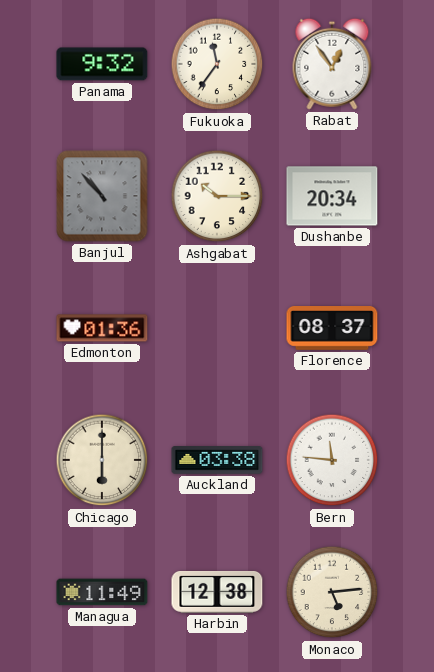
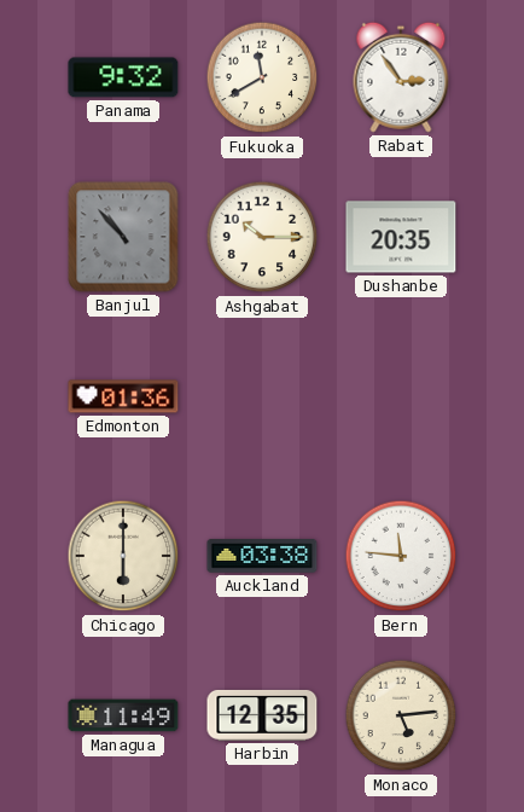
Fukuoka: 11:36 -> 11:40
Rabat: 12:54 -> 2:54
Dushanbe: 20:34 -> 20:35
Florence: 08:37 -> none
Harbin: 12:38 -> 12:35
